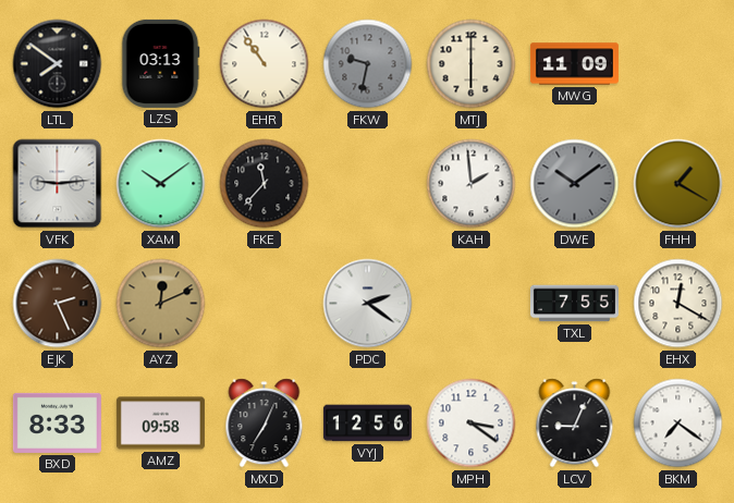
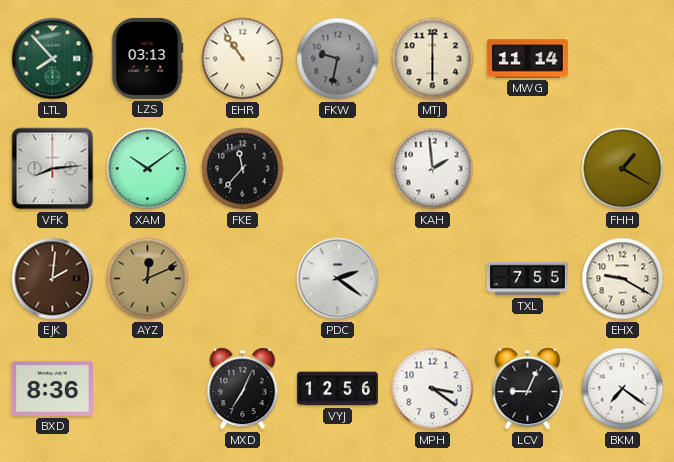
LTL: 7:51 -> 7:53
LTL dial: black -> green
MWG: 11:09 -> 11:14
VFK: 9:14 -> 8:14
DWE: 10:09 -> none
EJK: 2:26 -> 2:01
EHX: 12:20 -> 9:20
BXD: 8:33 -> 8:36
AMZ: 09:58 -> none
